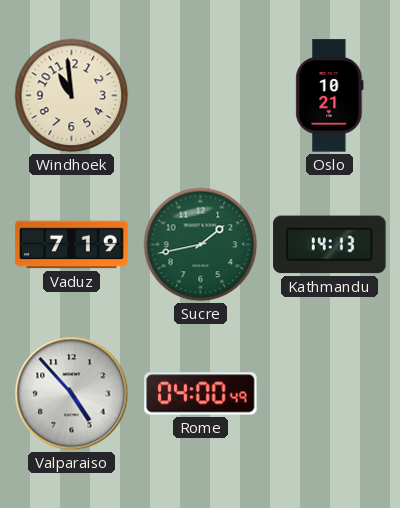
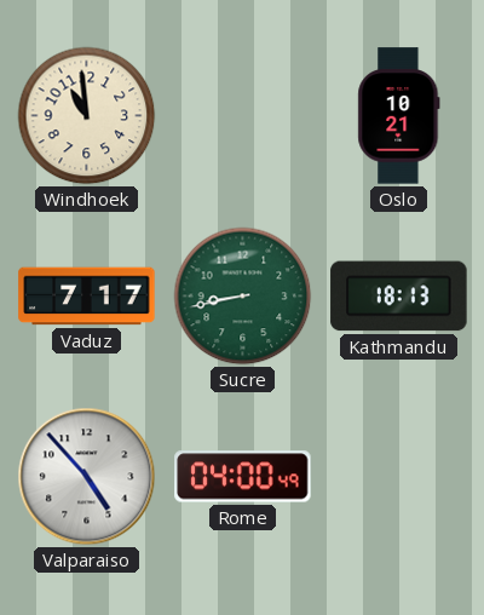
Vaduz: 7:19 -> 7:17
Sucre: 1:43 -> 8:43
Kathmandu: 14:13 -> 18:13
